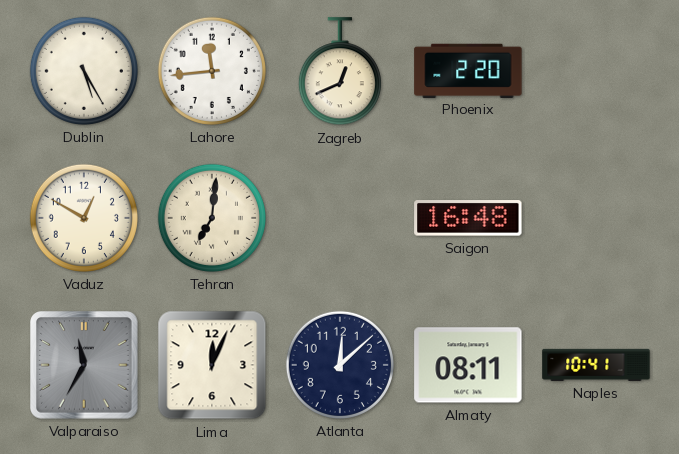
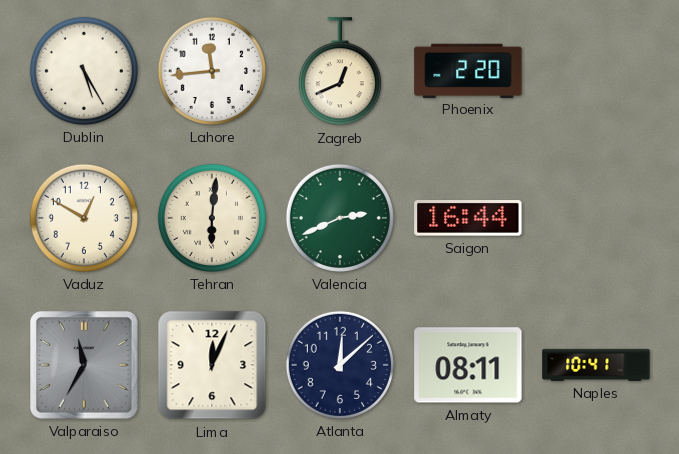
Tehran: 7:01 -> 6:01
Valencia: none -> 2:41
Saigon: 16:48 -> 16:44
